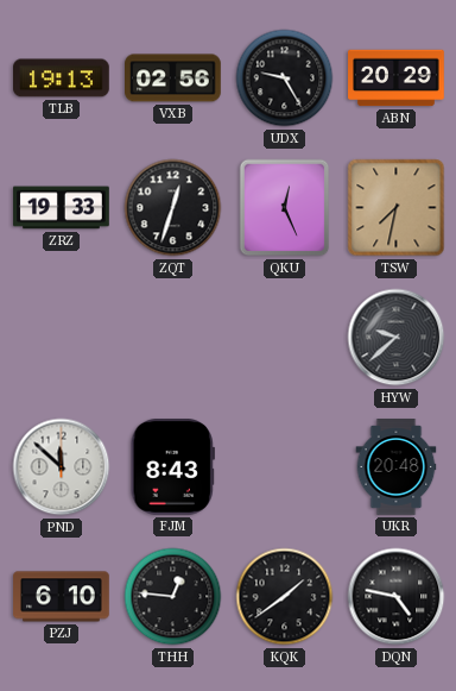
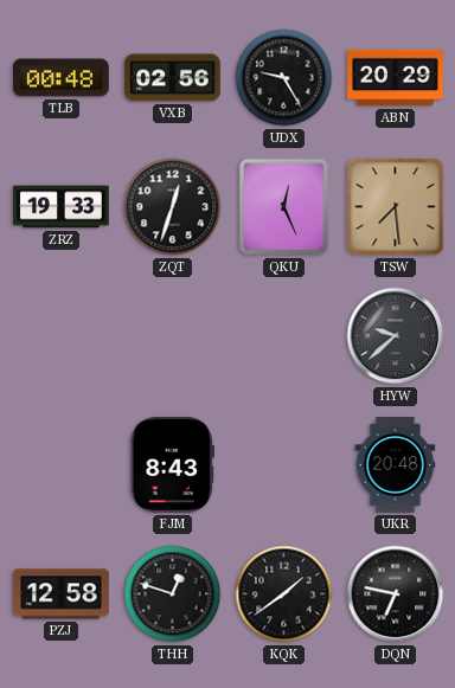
TLB: 19:13 -> 00:48
TSW: 7:32 -> 7:29
PND: 11:52 -> none
PZJ: 6:10 -> 12:58
THH: 12:46 -> 12:48
DQN: 4:47 -> 6:47
